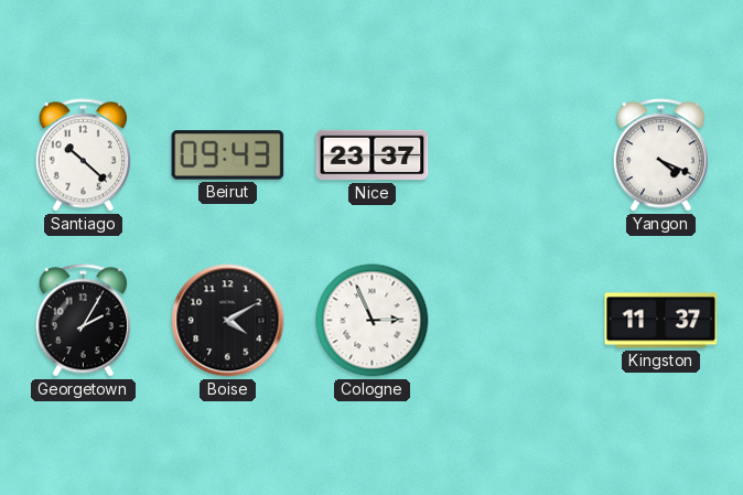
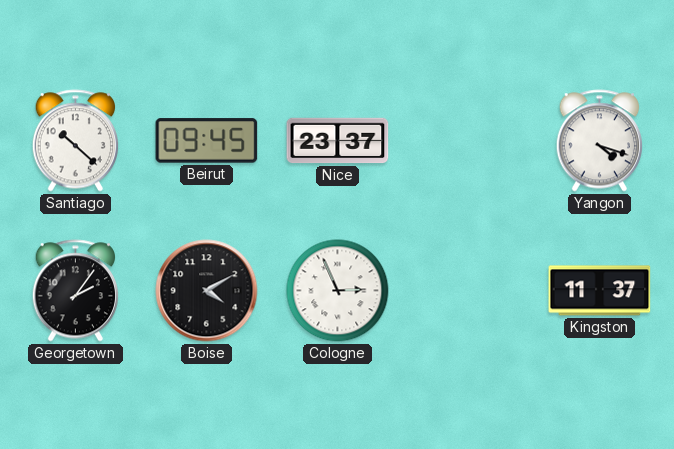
Beirut: 09:43 -> 09:45
Yangon: 4:19 -> 4:18
Georgetown: 2:05 -> 2:06
